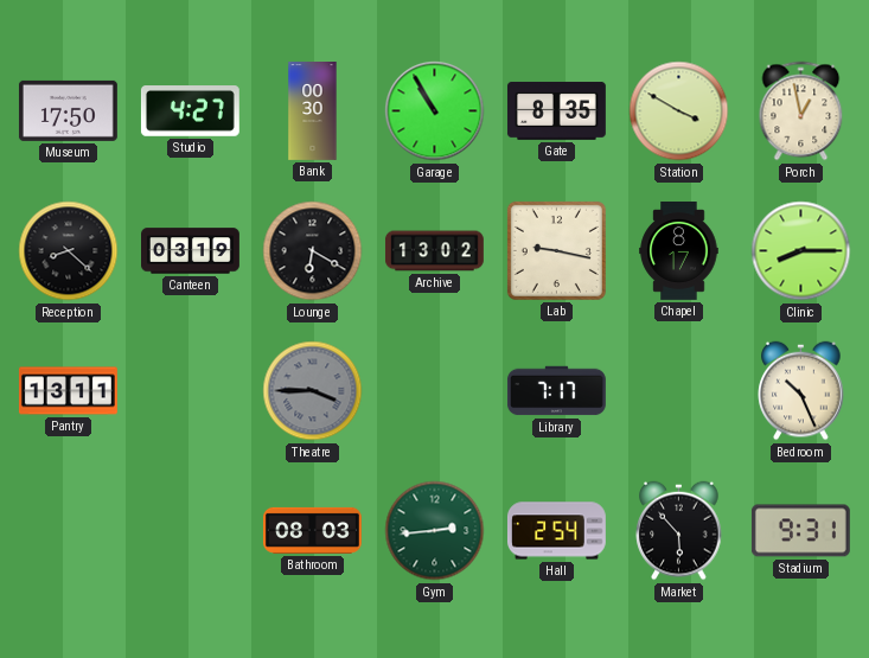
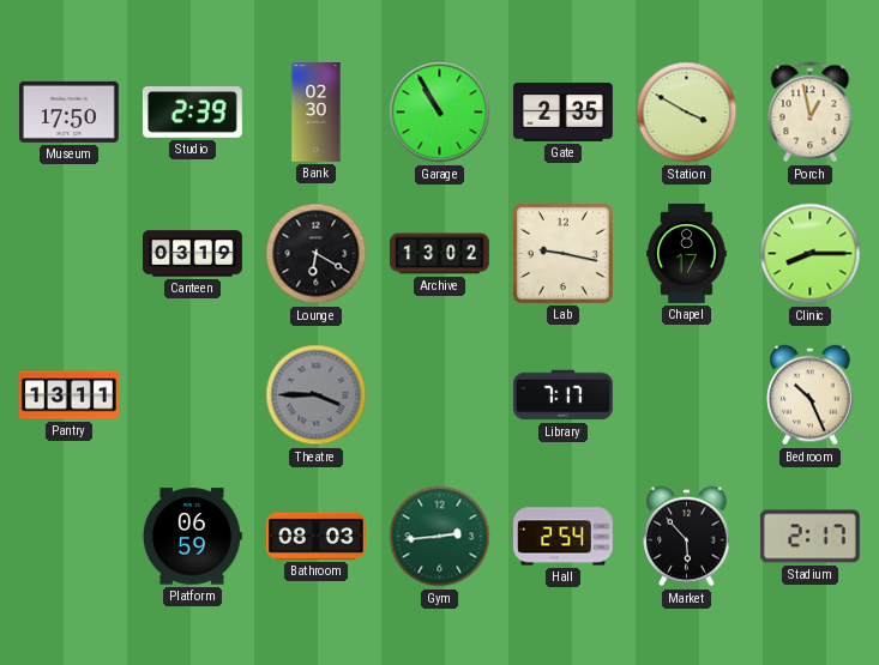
Studio: 4:27 -> 2:39
Bank: 00:30 -> 02:30
Gate: 8:35 -> 2:35
Reception: 8:22 -> none
Platform: none -> 06:59
Stadium: 9:31 -> 2:17
